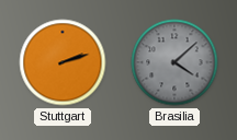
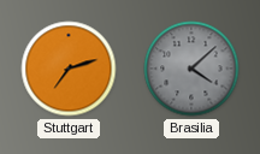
Stuttgart: 2:12 -> 7:12
